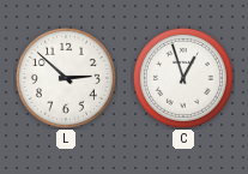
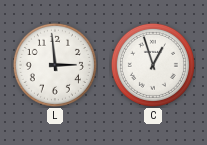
L: 2:52 -> 2:59
